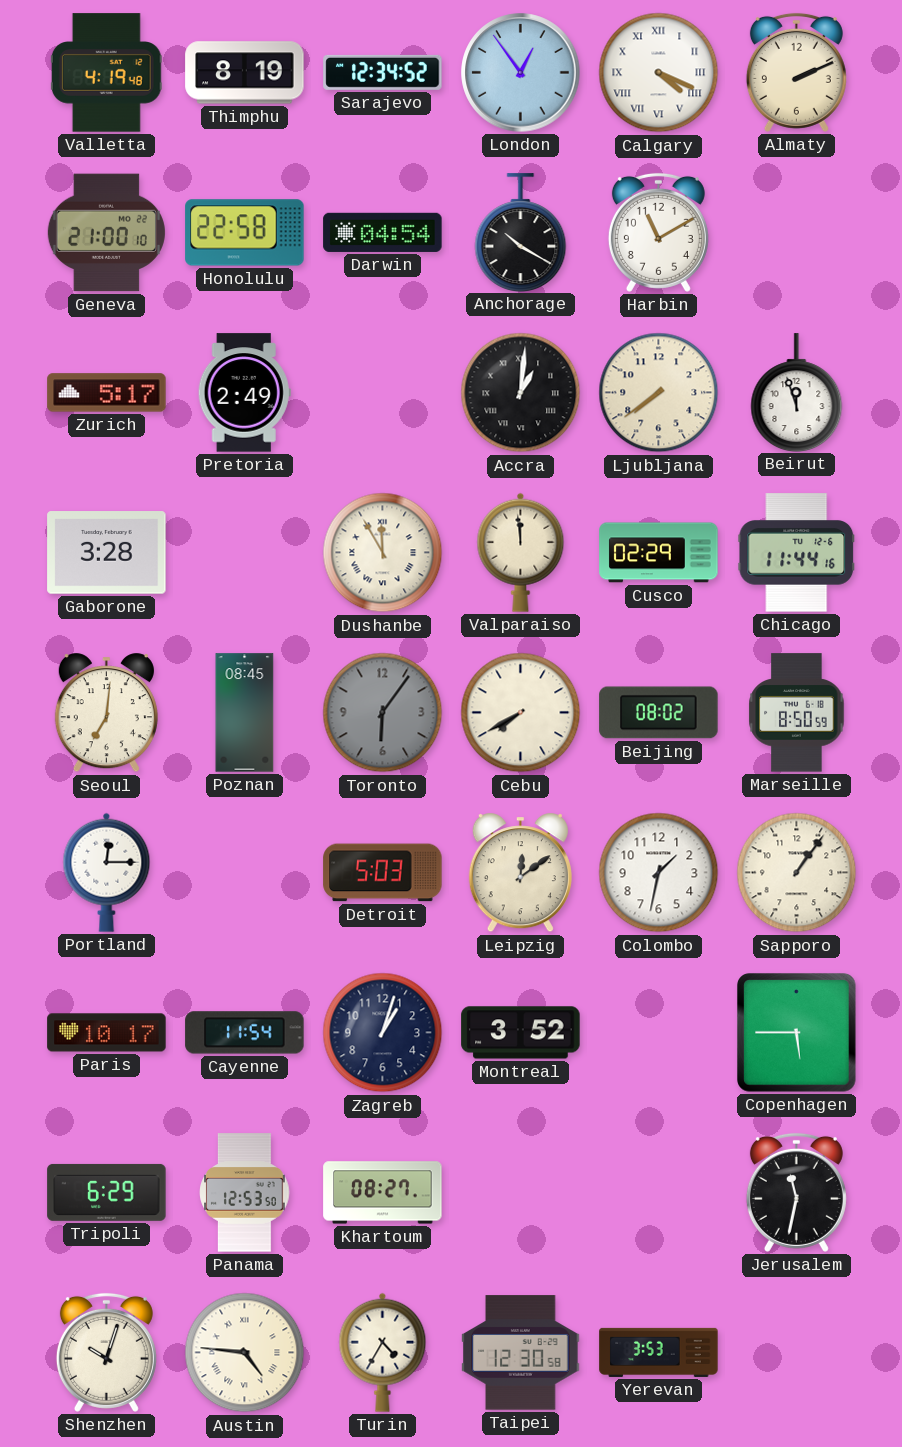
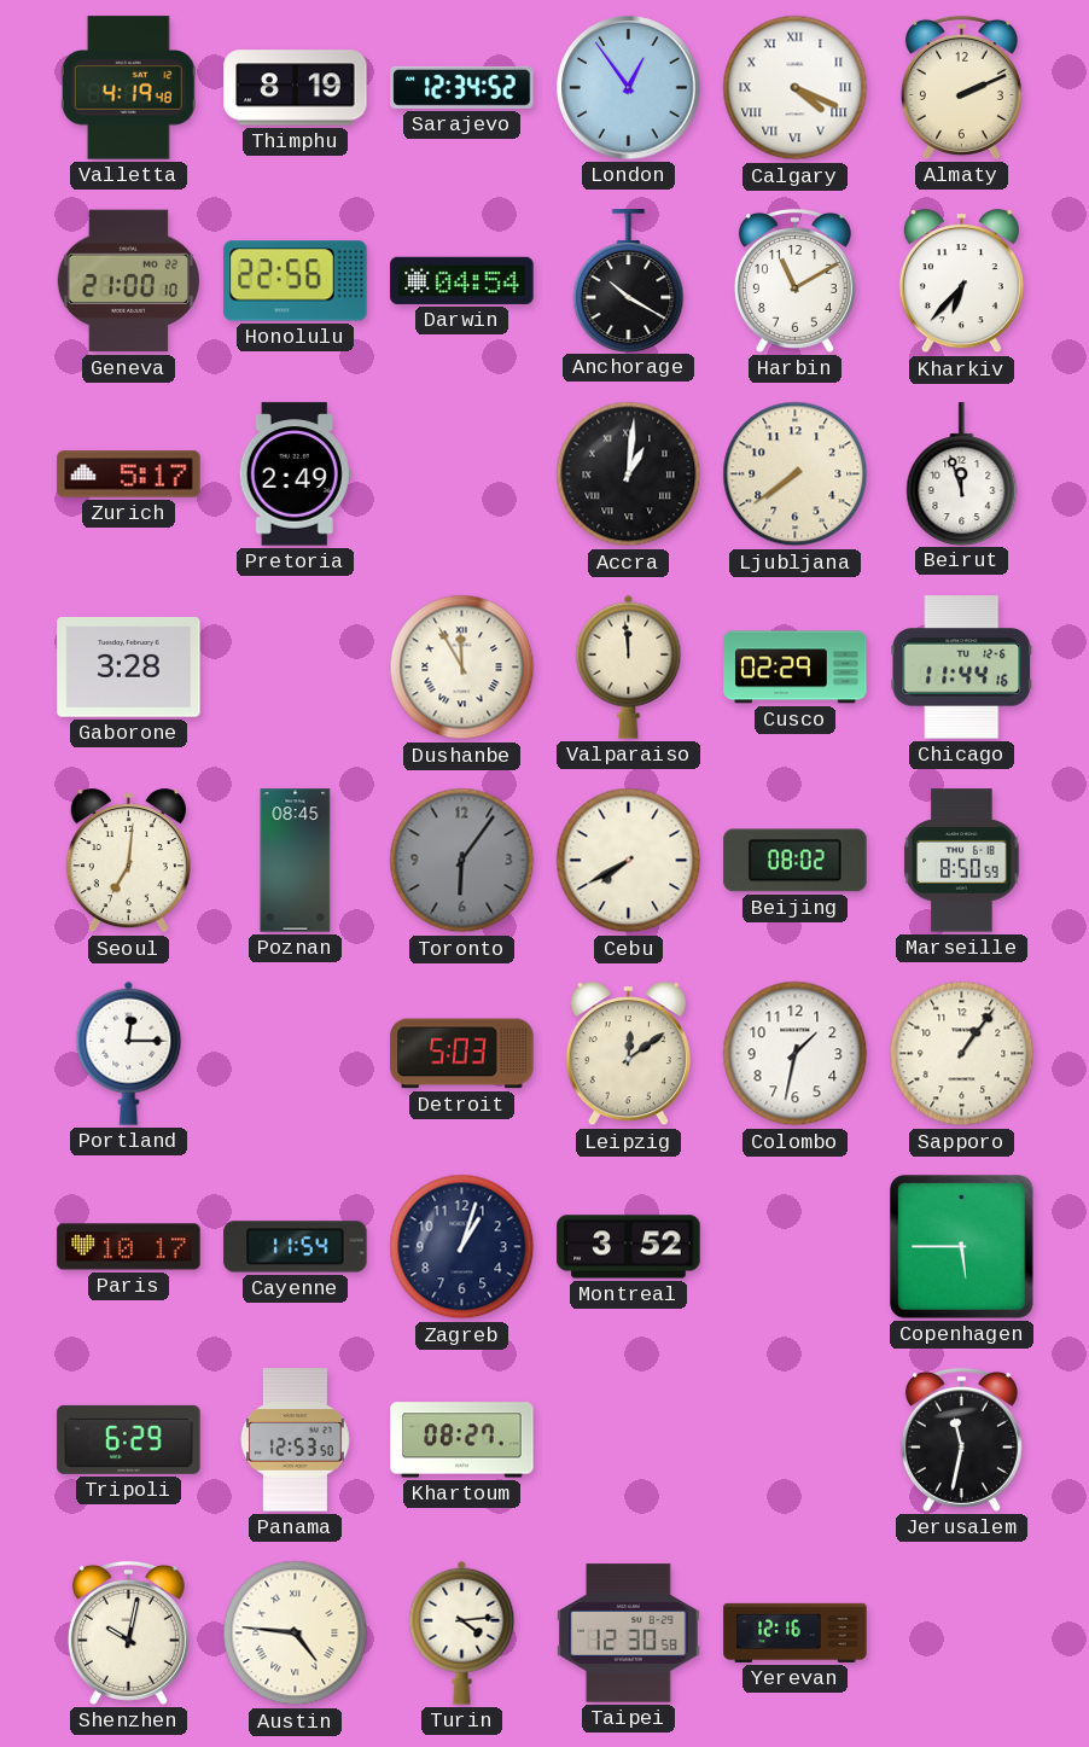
Honolulu: 22:58 -> 22:56
Kharkiv: none -> 6:37
Shenzhen: 10:03 -> 10:02
Turin: 4:35 -> 4:14
Yerevan: 3:53 -> 12:16
